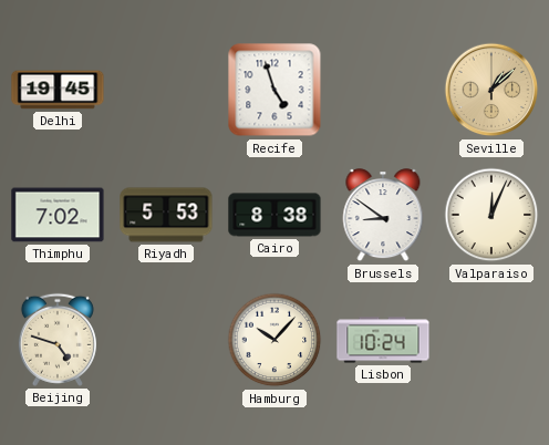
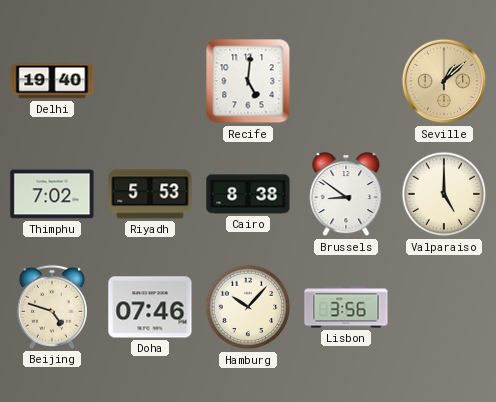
Delhi: 19:45 -> 19:40
Recife: 4:57 -> 5:01
Valparaiso: 12:04 -> 5:00
Doha: none -> 07:46
Lisbon: 10:24 -> 3:56
